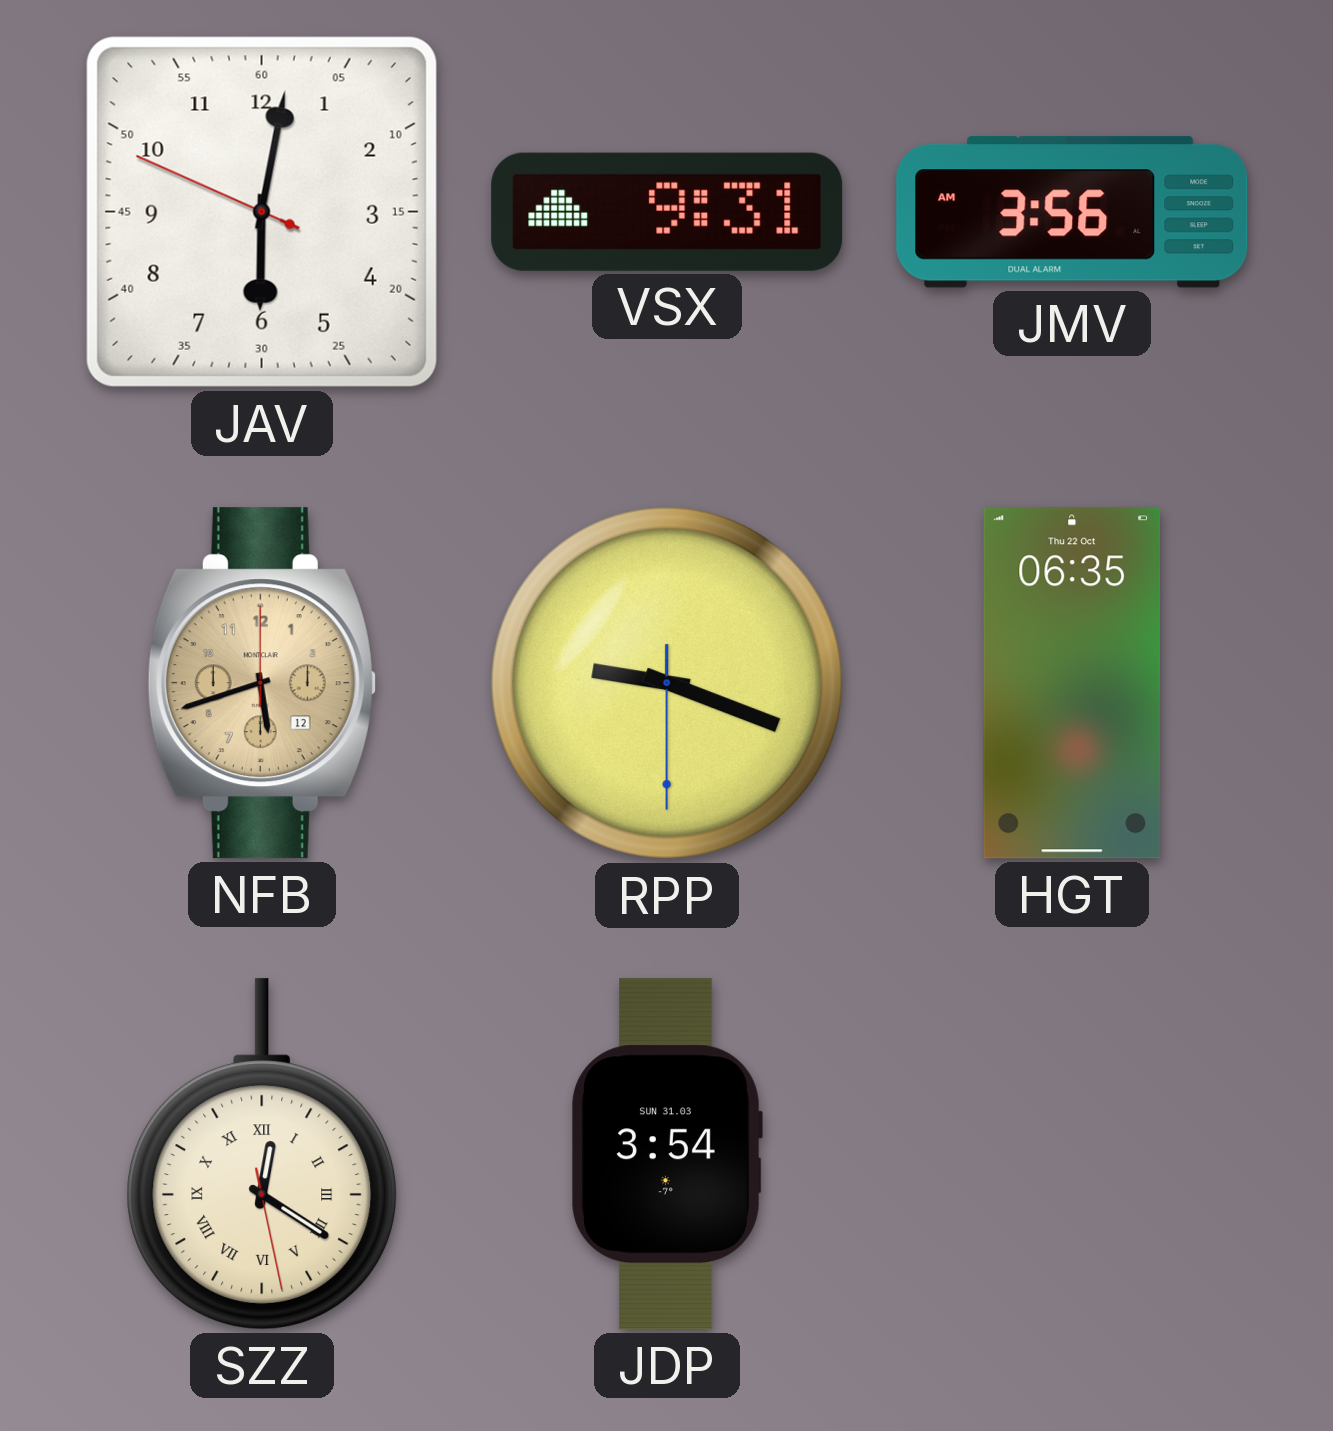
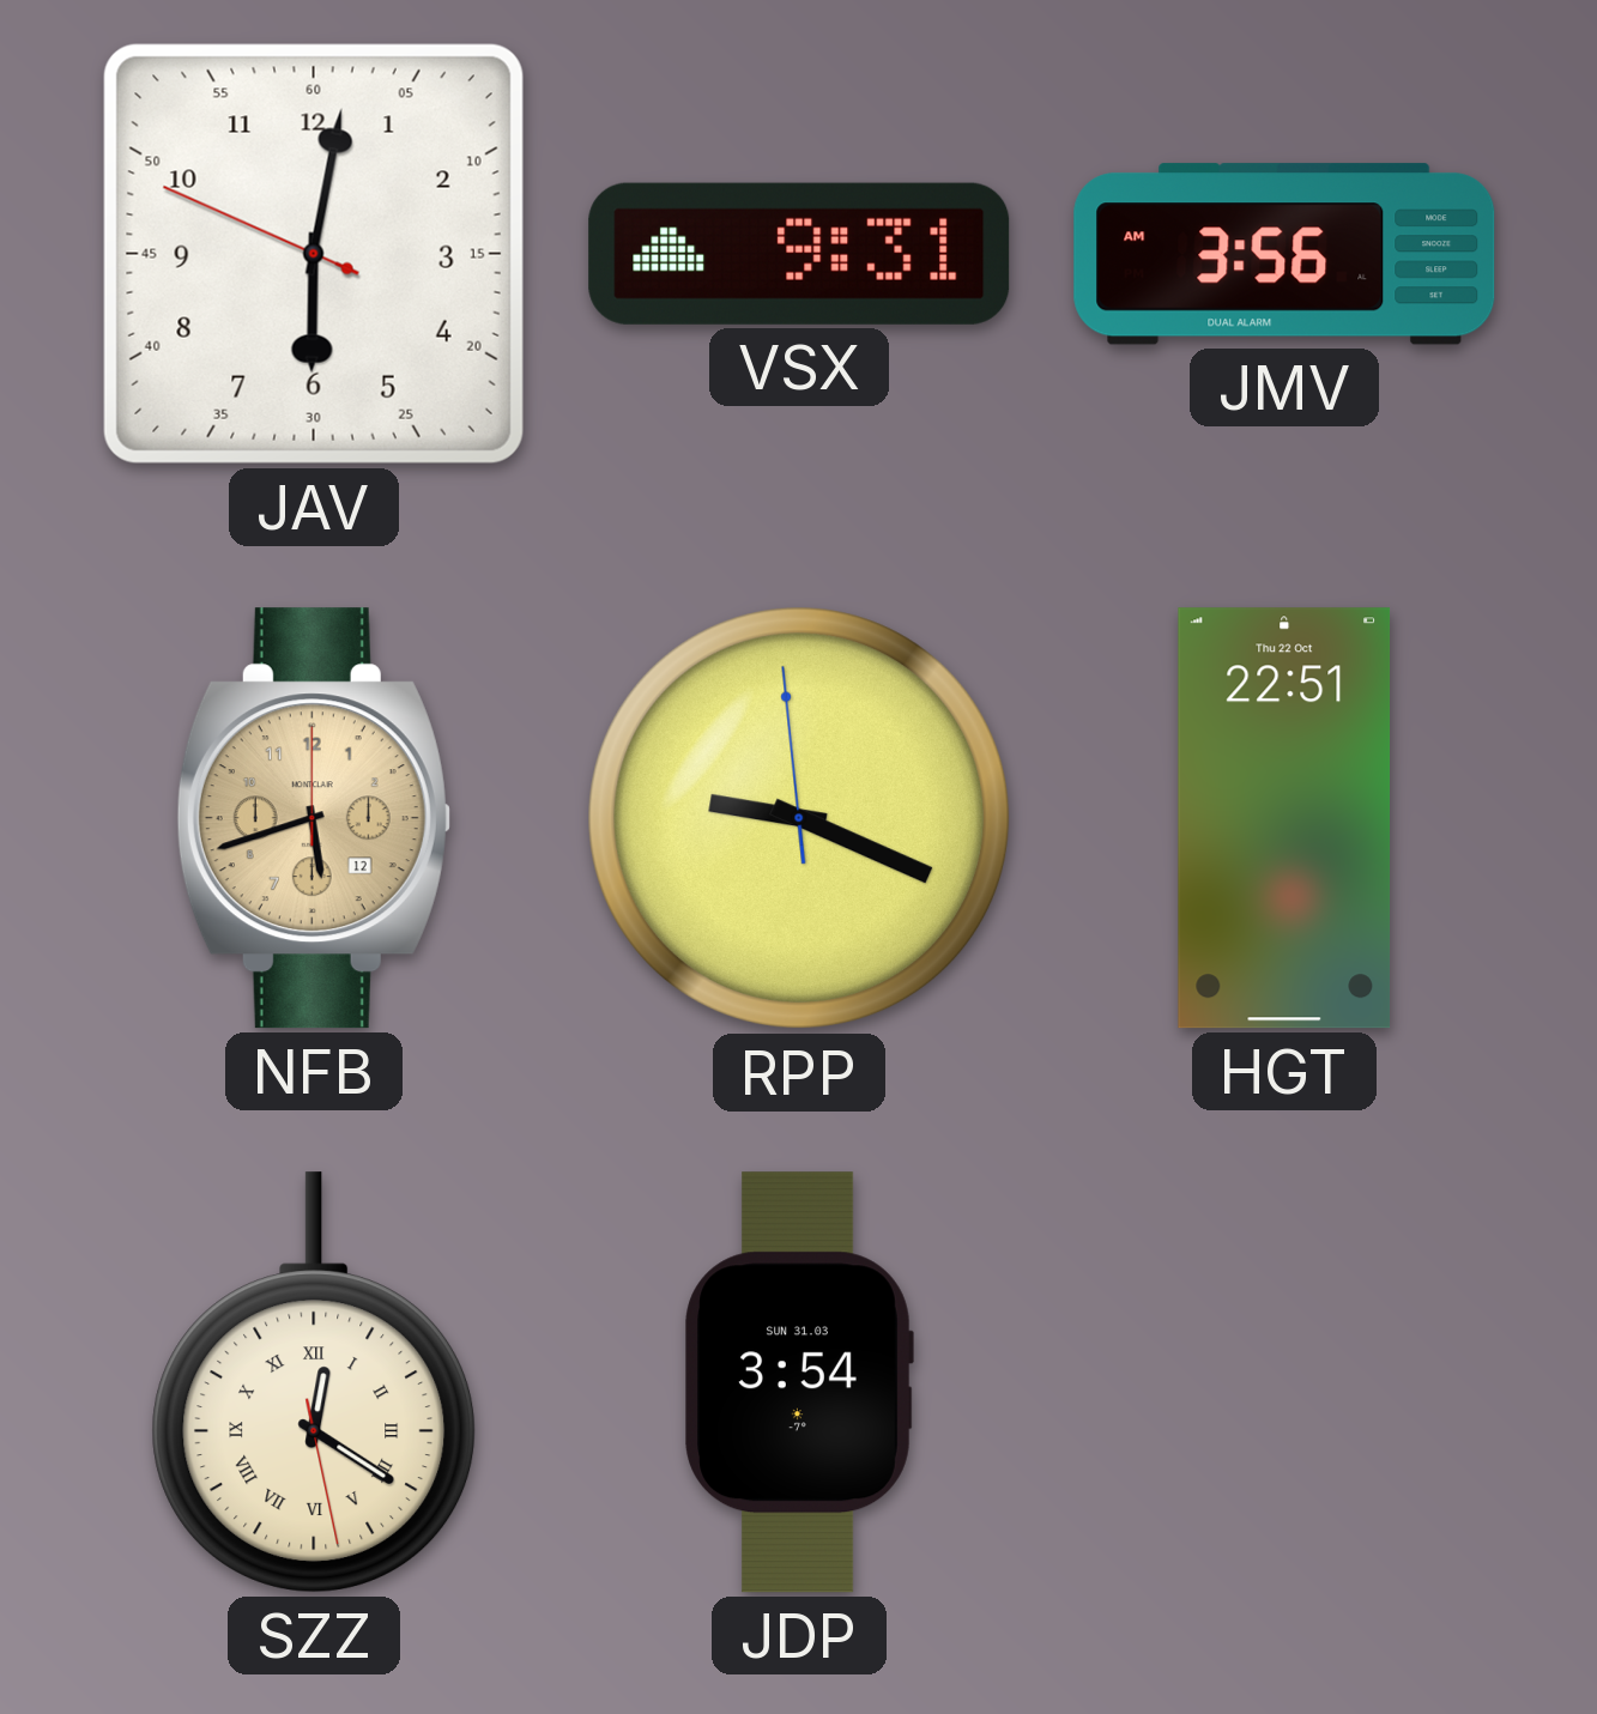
RPP: 9:18:30 -> 9:18:59
HGT: 06:35 -> 22:51
